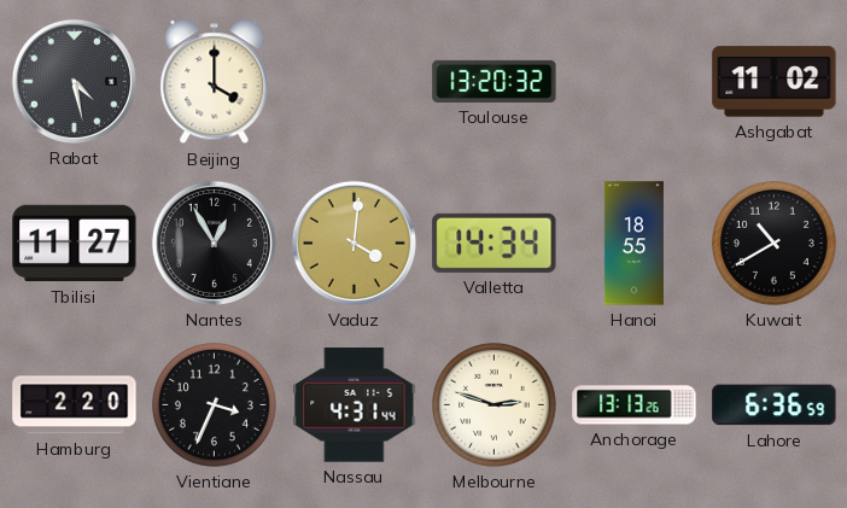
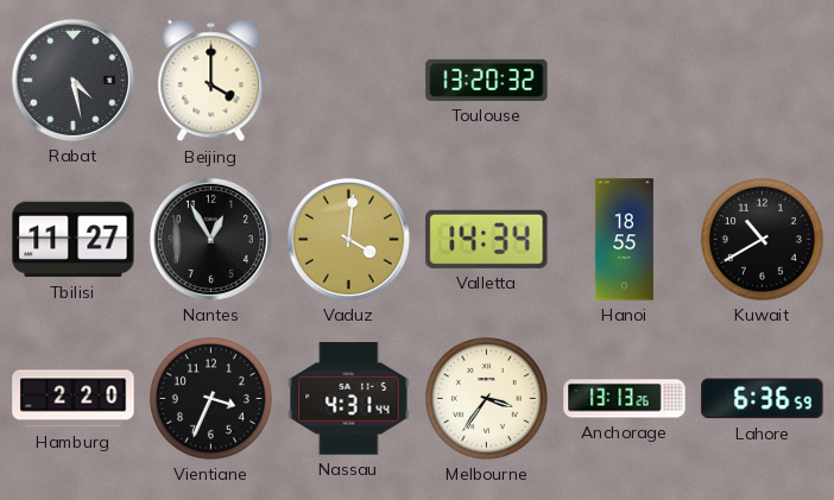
Ashgabat: 11:02 -> none
Melbourne: 2:48 -> 3:36
